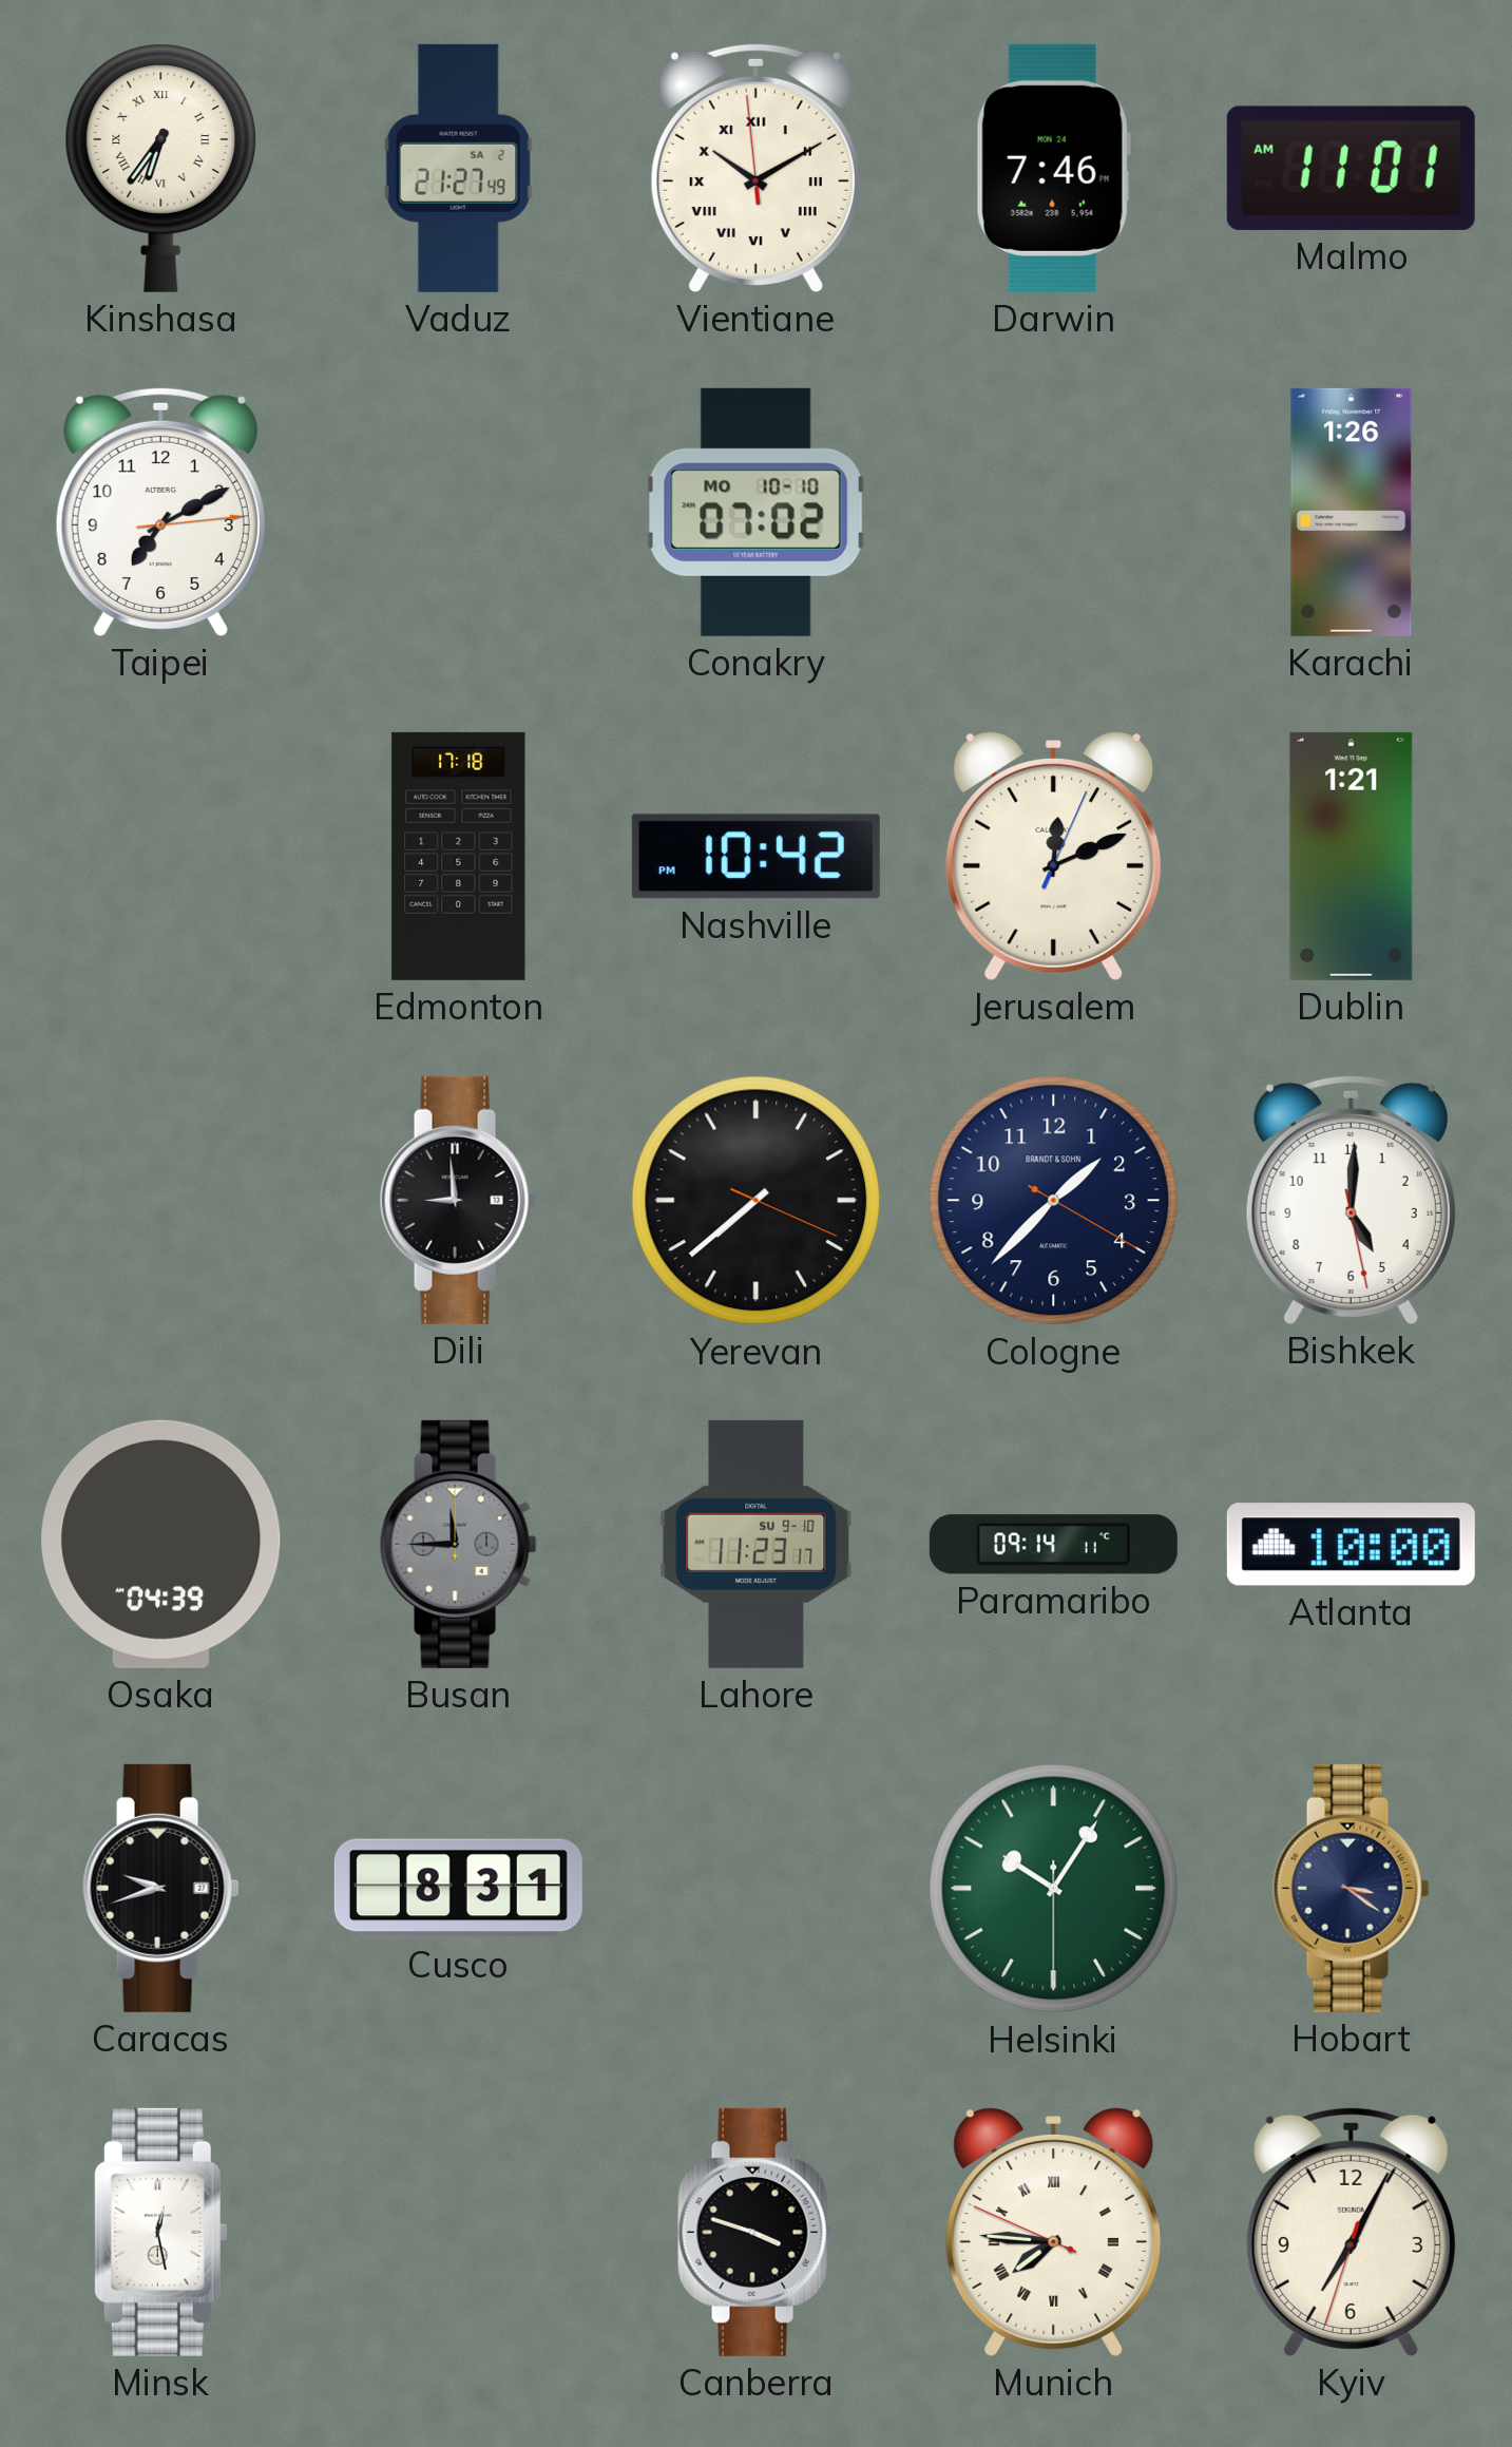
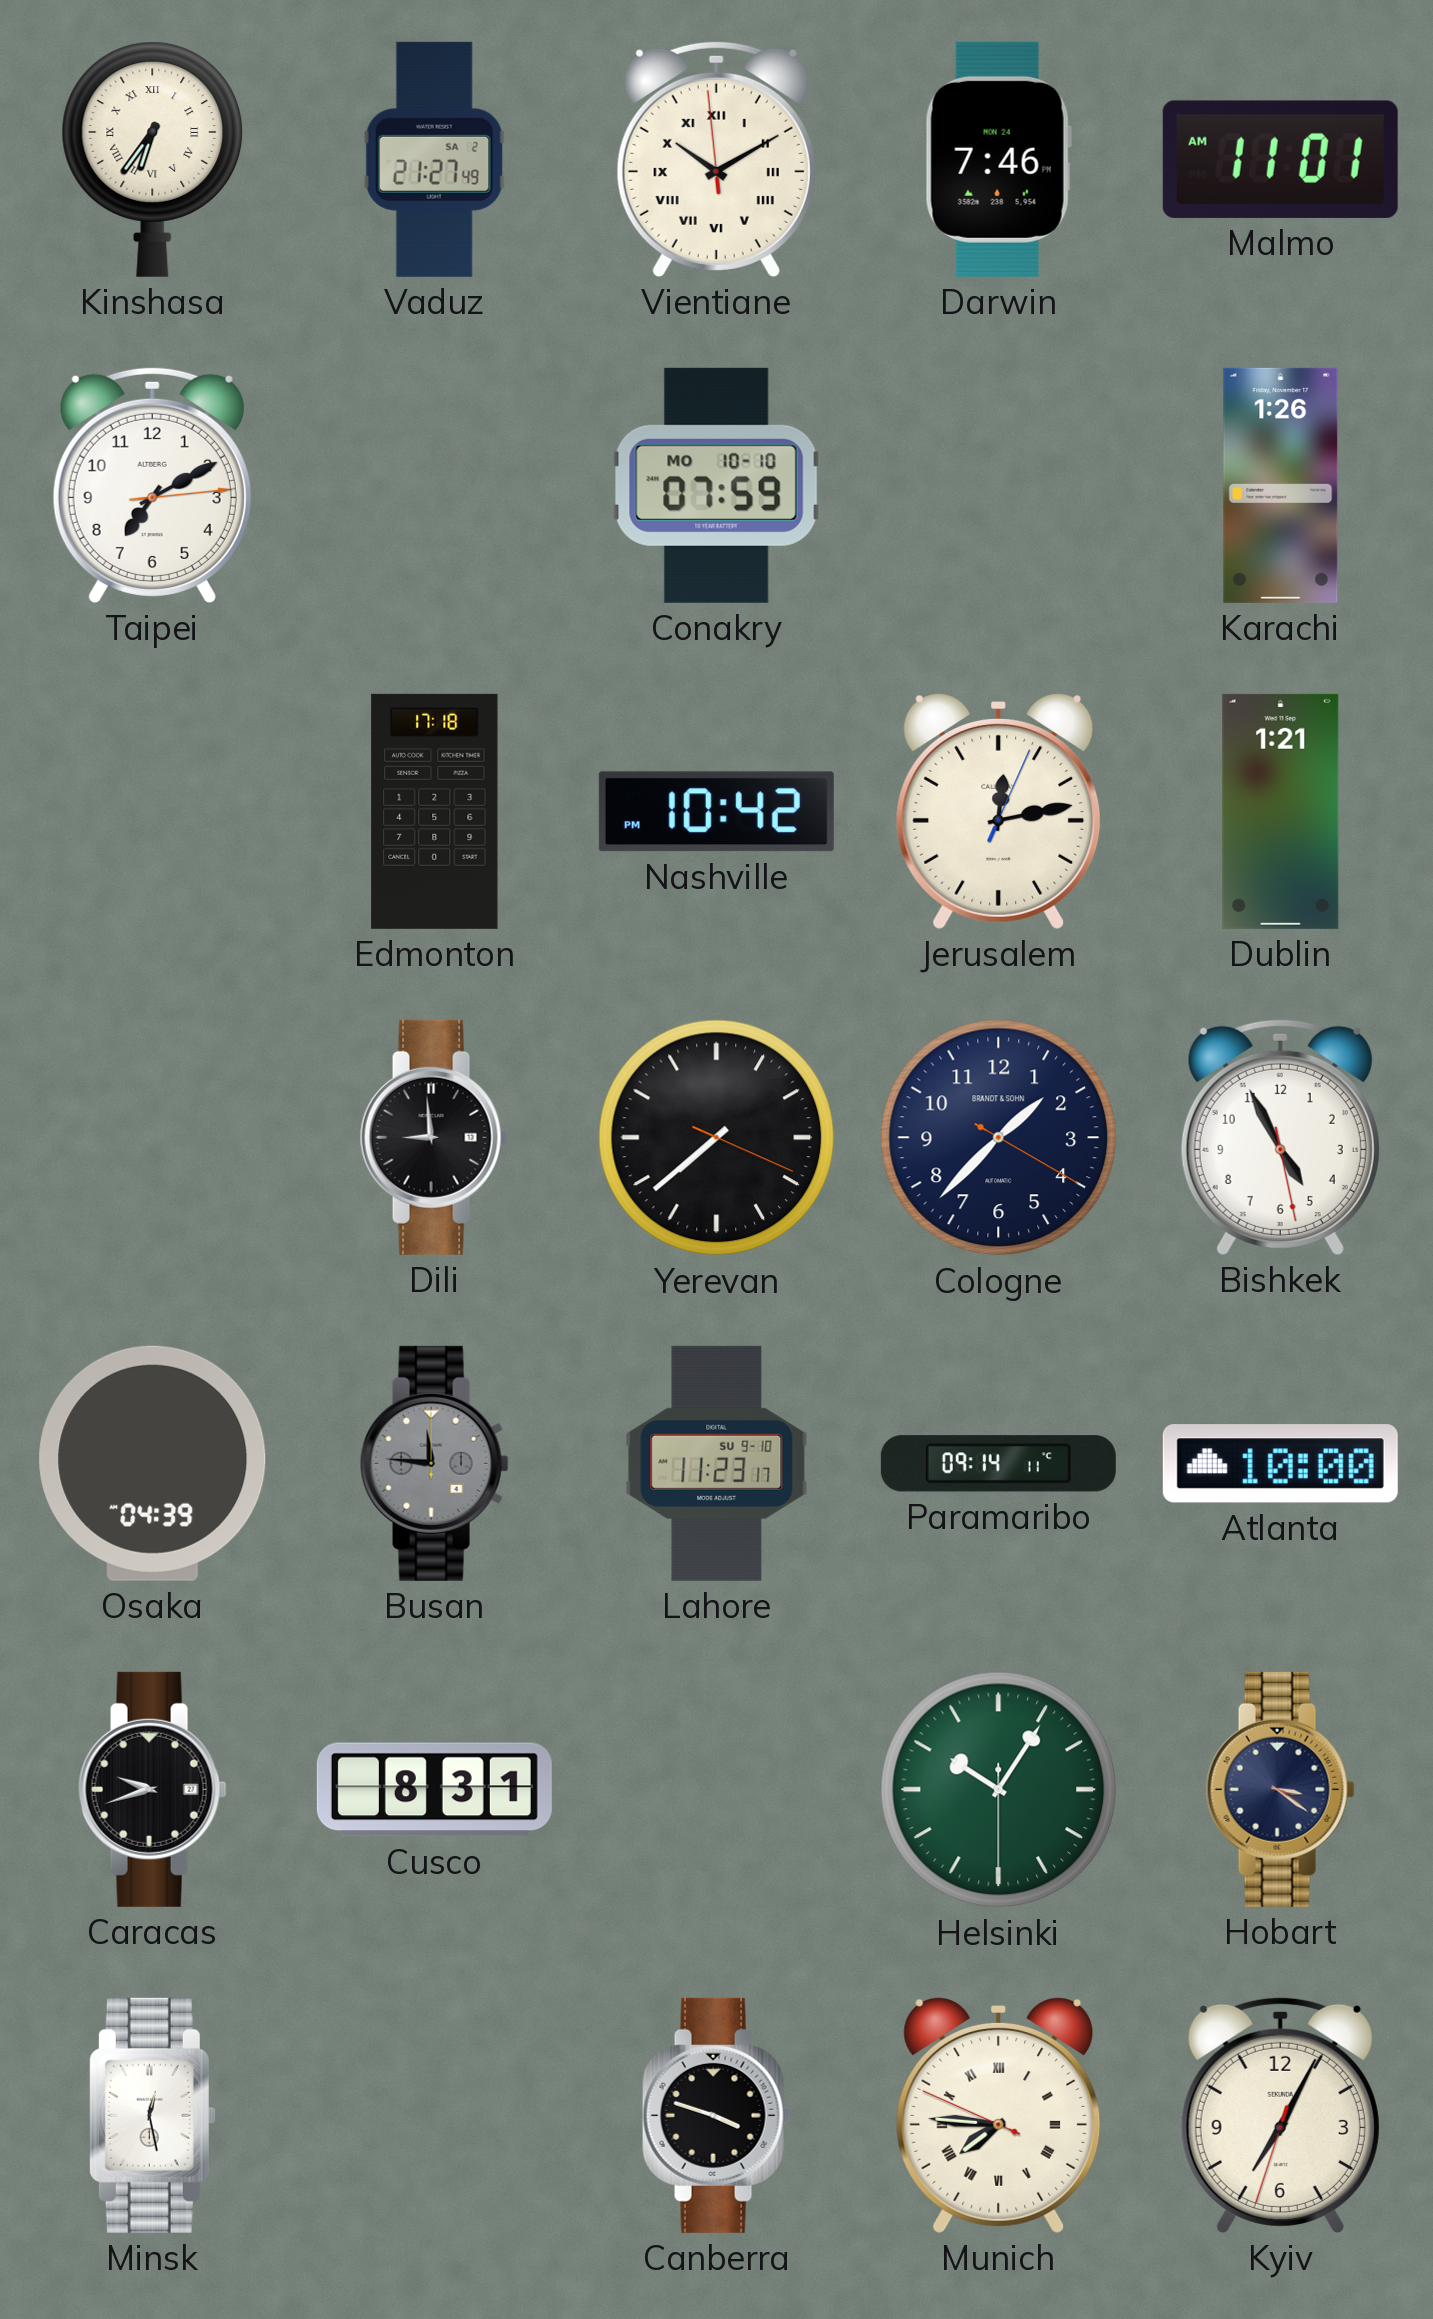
Conakry: 07:02 -> 07:59
Jerusalem: 12:11 -> 12:13
Bishkek: 5:00 -> 4:55
Busan: 11:45 -> 11:46
